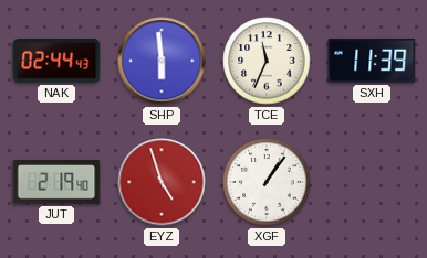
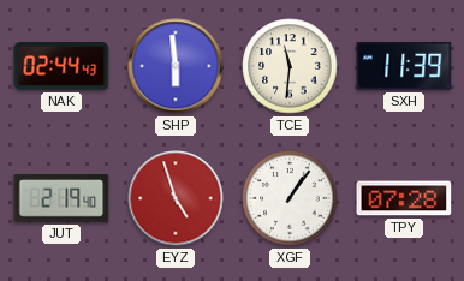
TCE: 11:34 -> 11:31
TPY: none -> 07:28
